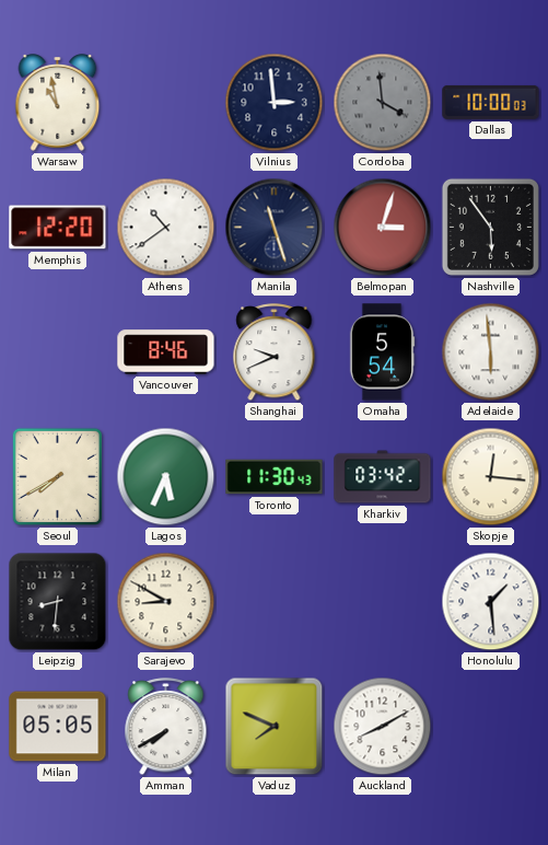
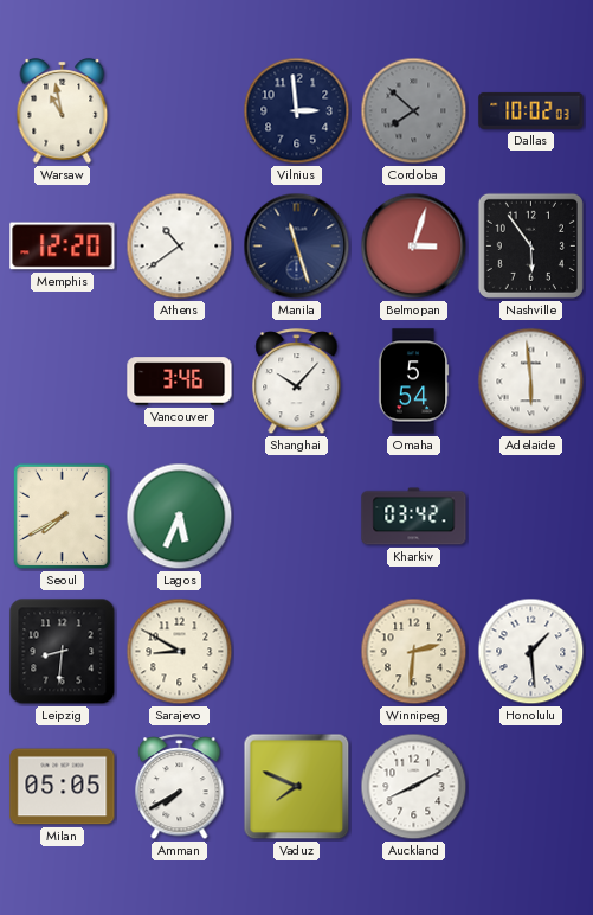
Cordoba: 3:59 -> 7:52
Dallas: 10:00 -> 10:02
Vancouver: 8:46 -> 3:46
Shanghai: 9:41 -> 10:07
Toronto: 11:30 -> none
Skopje: 12:16 -> none
Winnipeg: none -> 2:31
